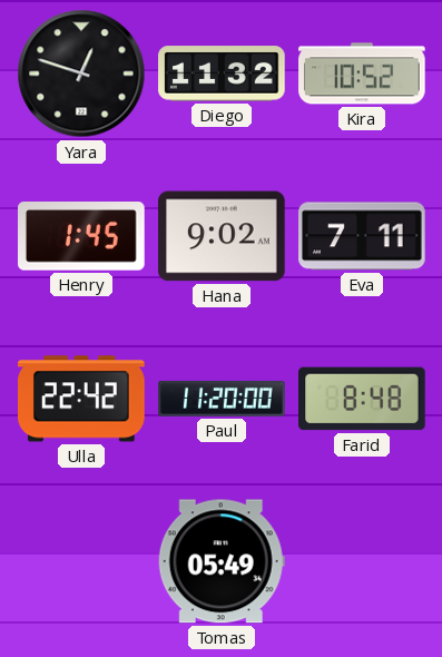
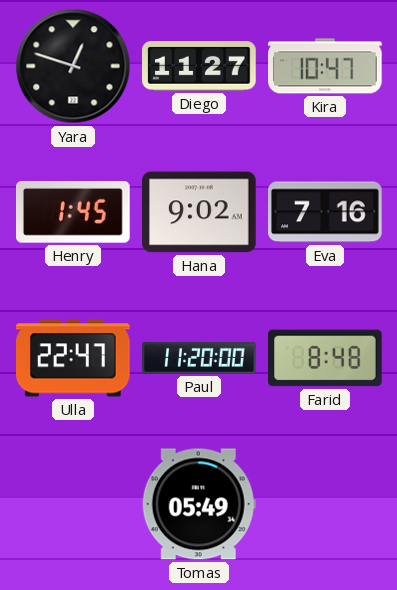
Diego: 11:32 -> 11:27
Kira: 10:52 -> 10:47
Eva: 7:11 -> 7:16
Ulla: 22:42 -> 22:47
